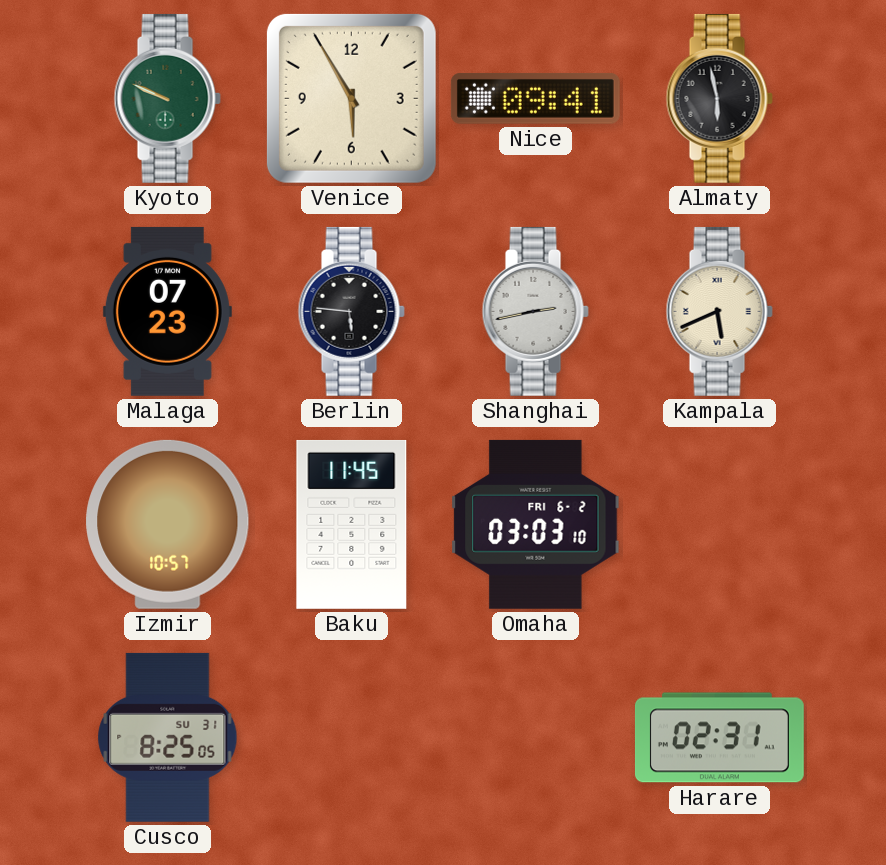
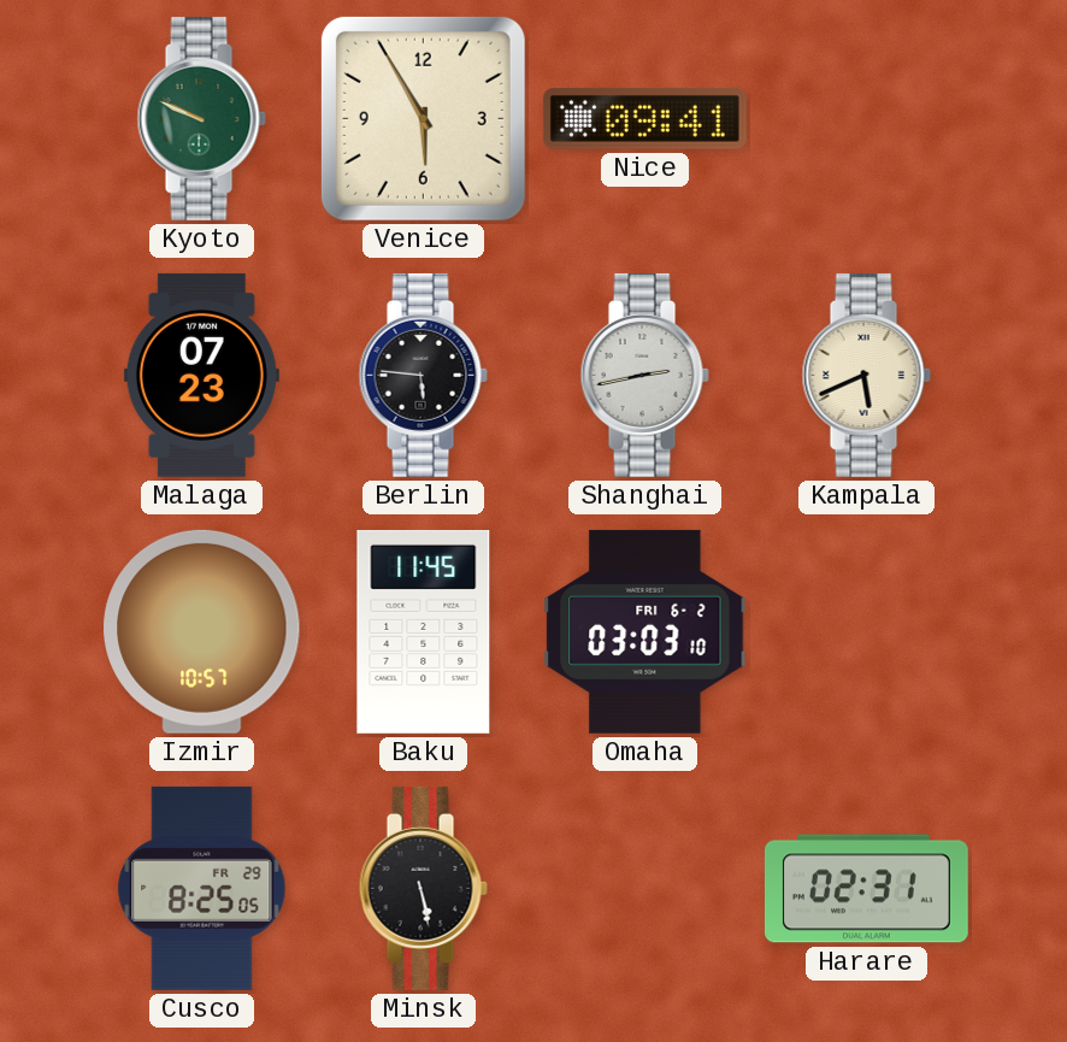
Almaty: 5:58 -> none
Cusco date: SU 31 -> FR 29
Minsk: none -> 5:28
